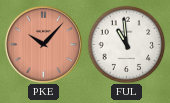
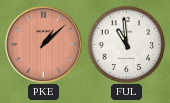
PKE: 10:07 -> 1:08
